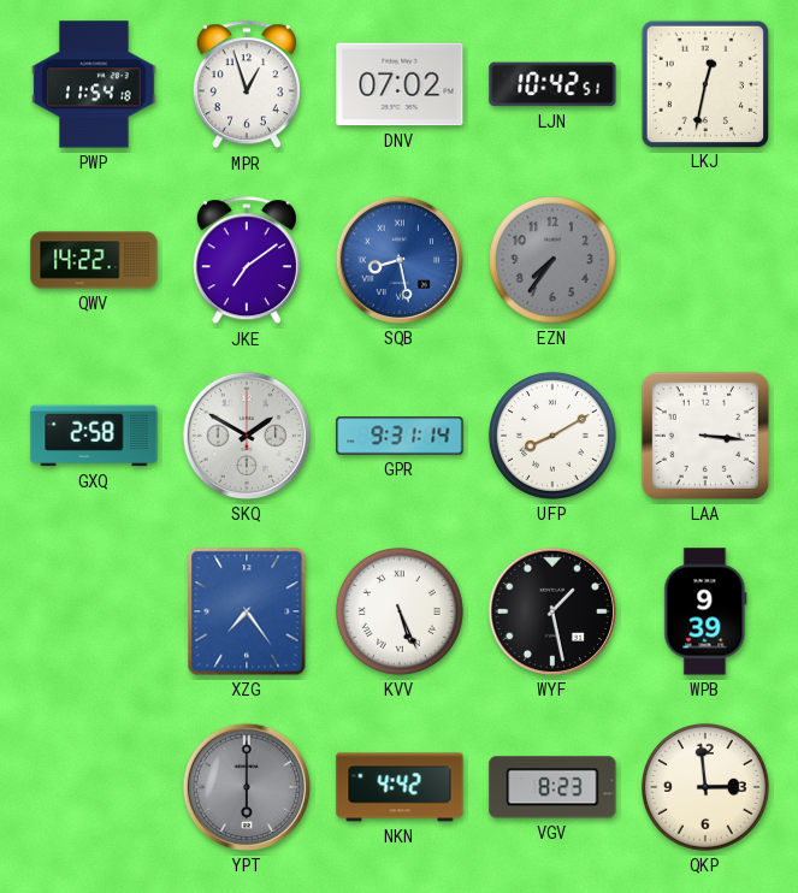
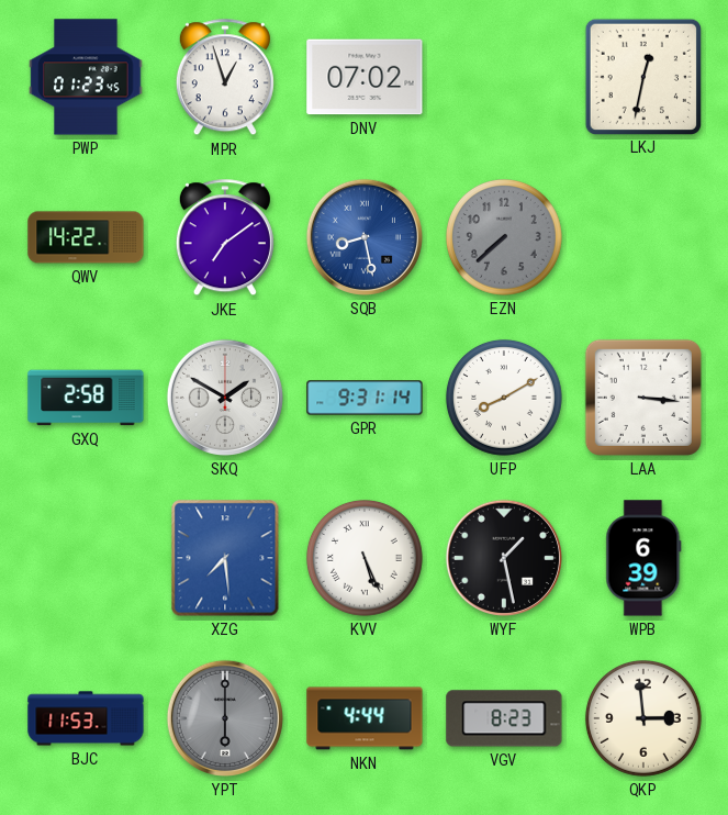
PWP: 11:54 -> 01:23
LJN: 10:42 -> none
EZN: 7:36 -> 7:38
XZG: 7:24 -> 7:29
WPB: 9:39 -> 6:39
BJC: none -> 11:53
NKN: 4:42 -> 4:44
